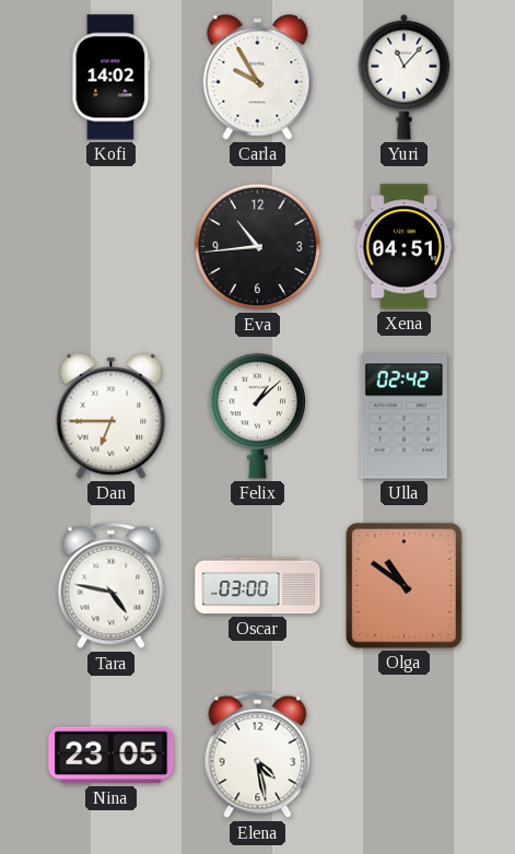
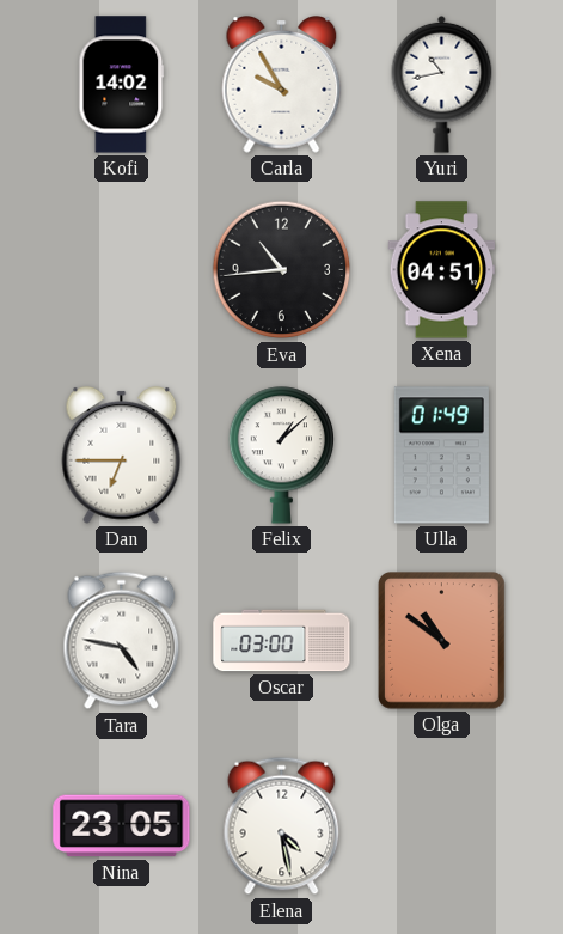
Yuri: 11:07 -> 10:43
Ulla: 02:42 -> 01:49
